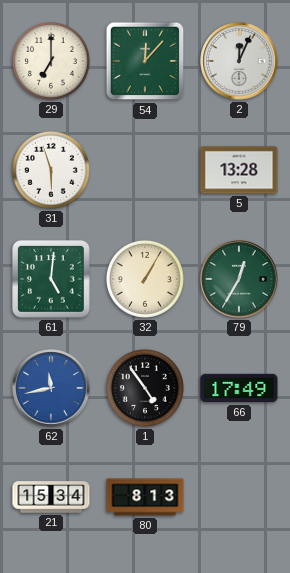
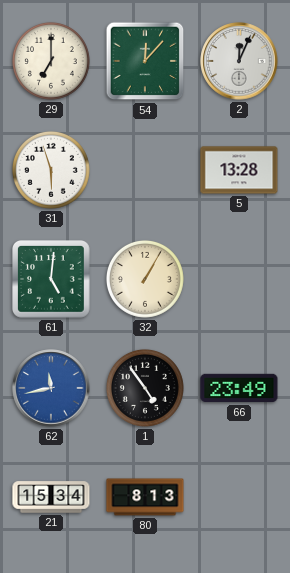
79: 12:35 -> none
66: 17:49 -> 23:49
